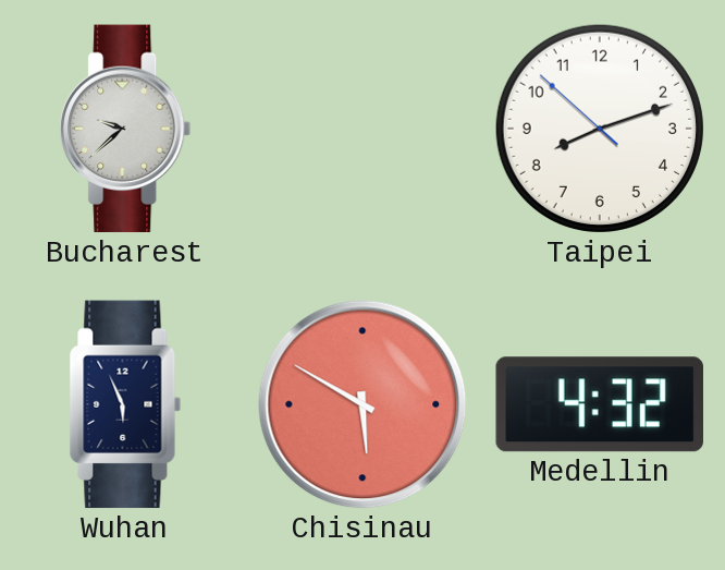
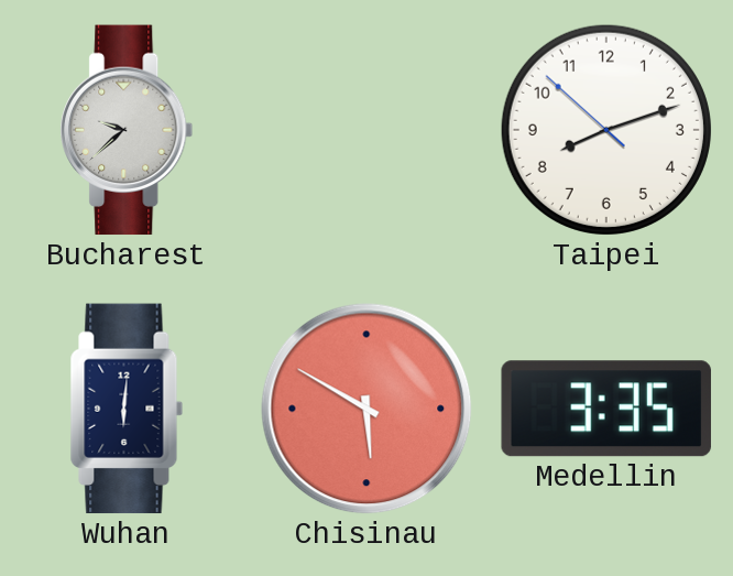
Wuhan: 5:56 -> 6:01
Medellin: 4:32 -> 3:35
